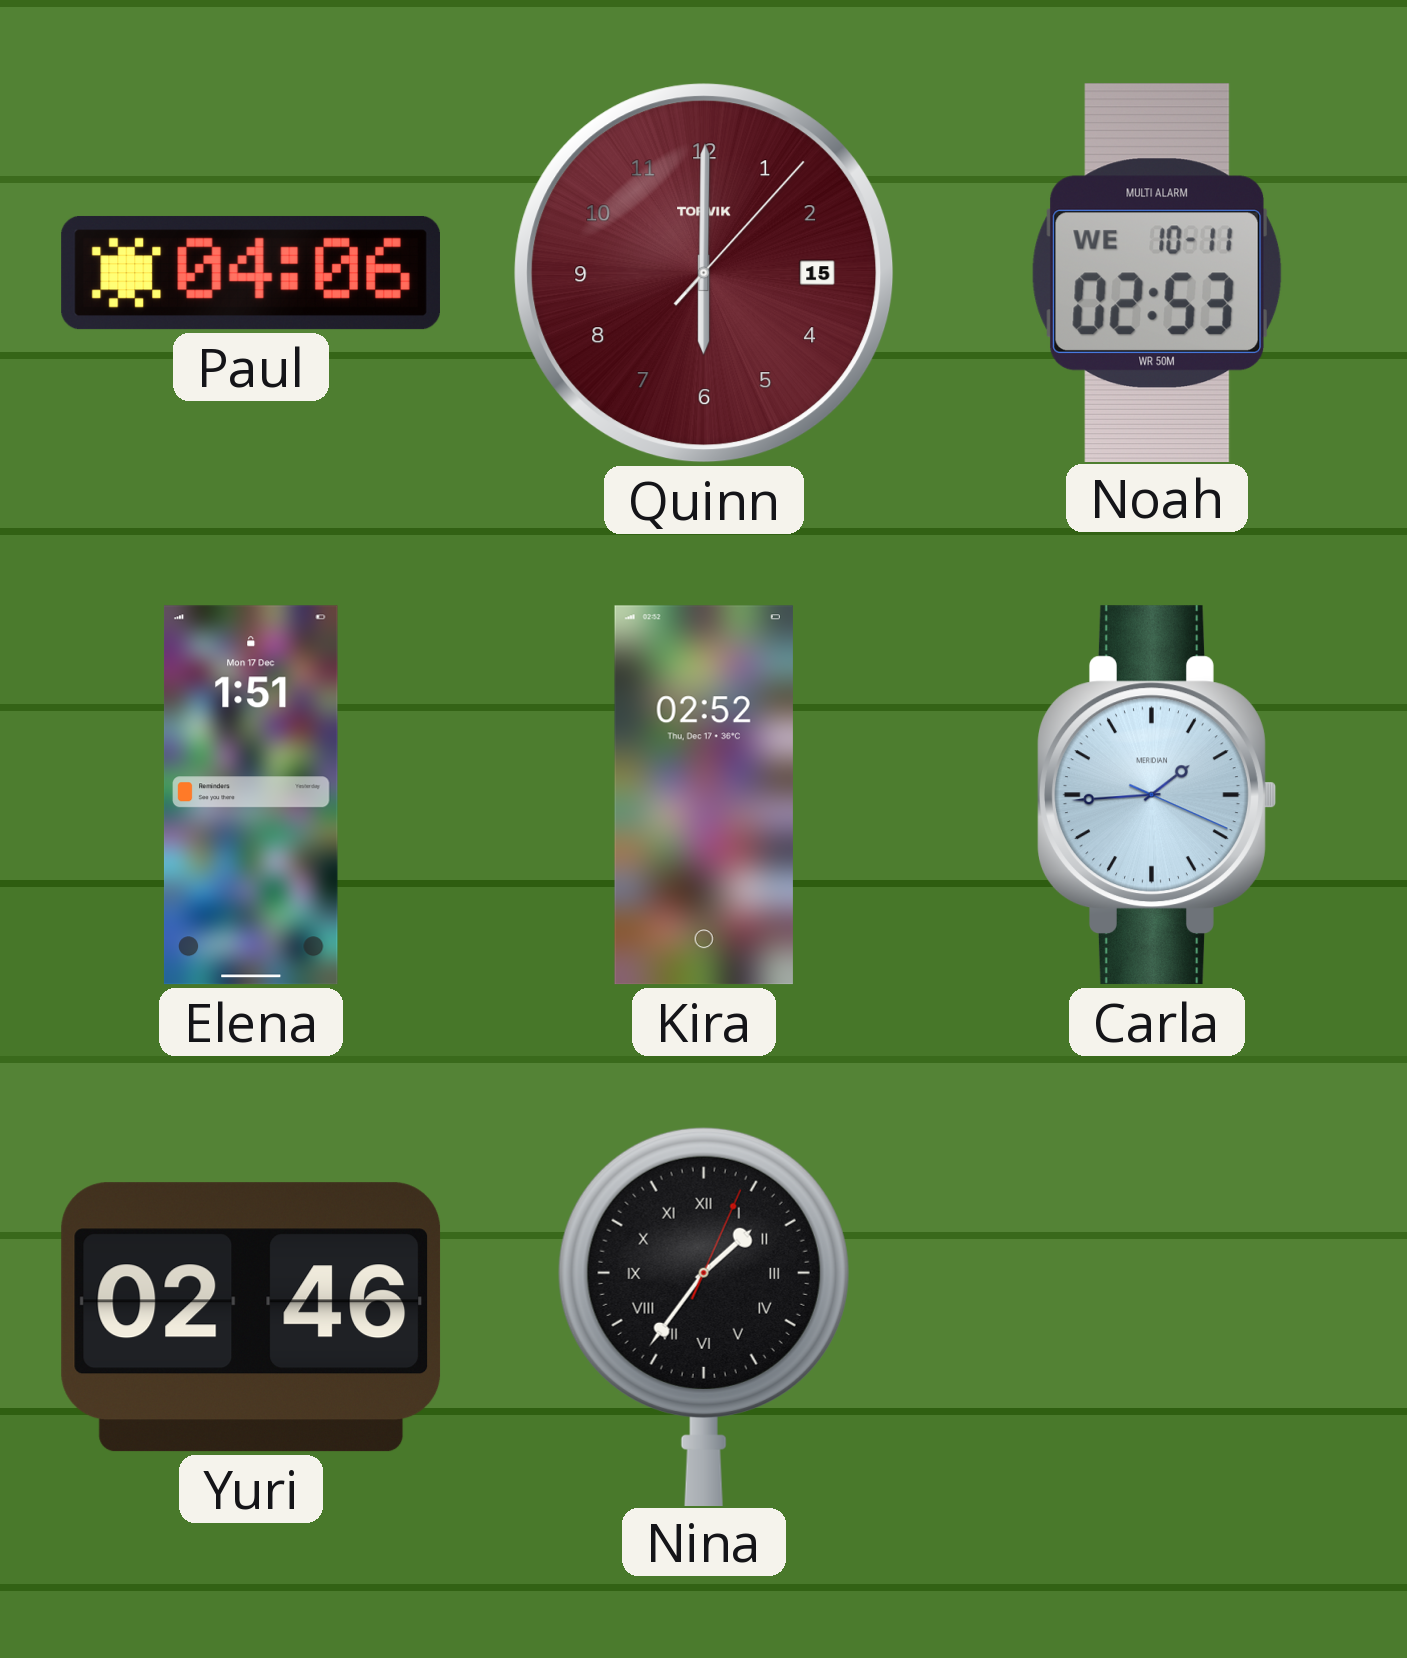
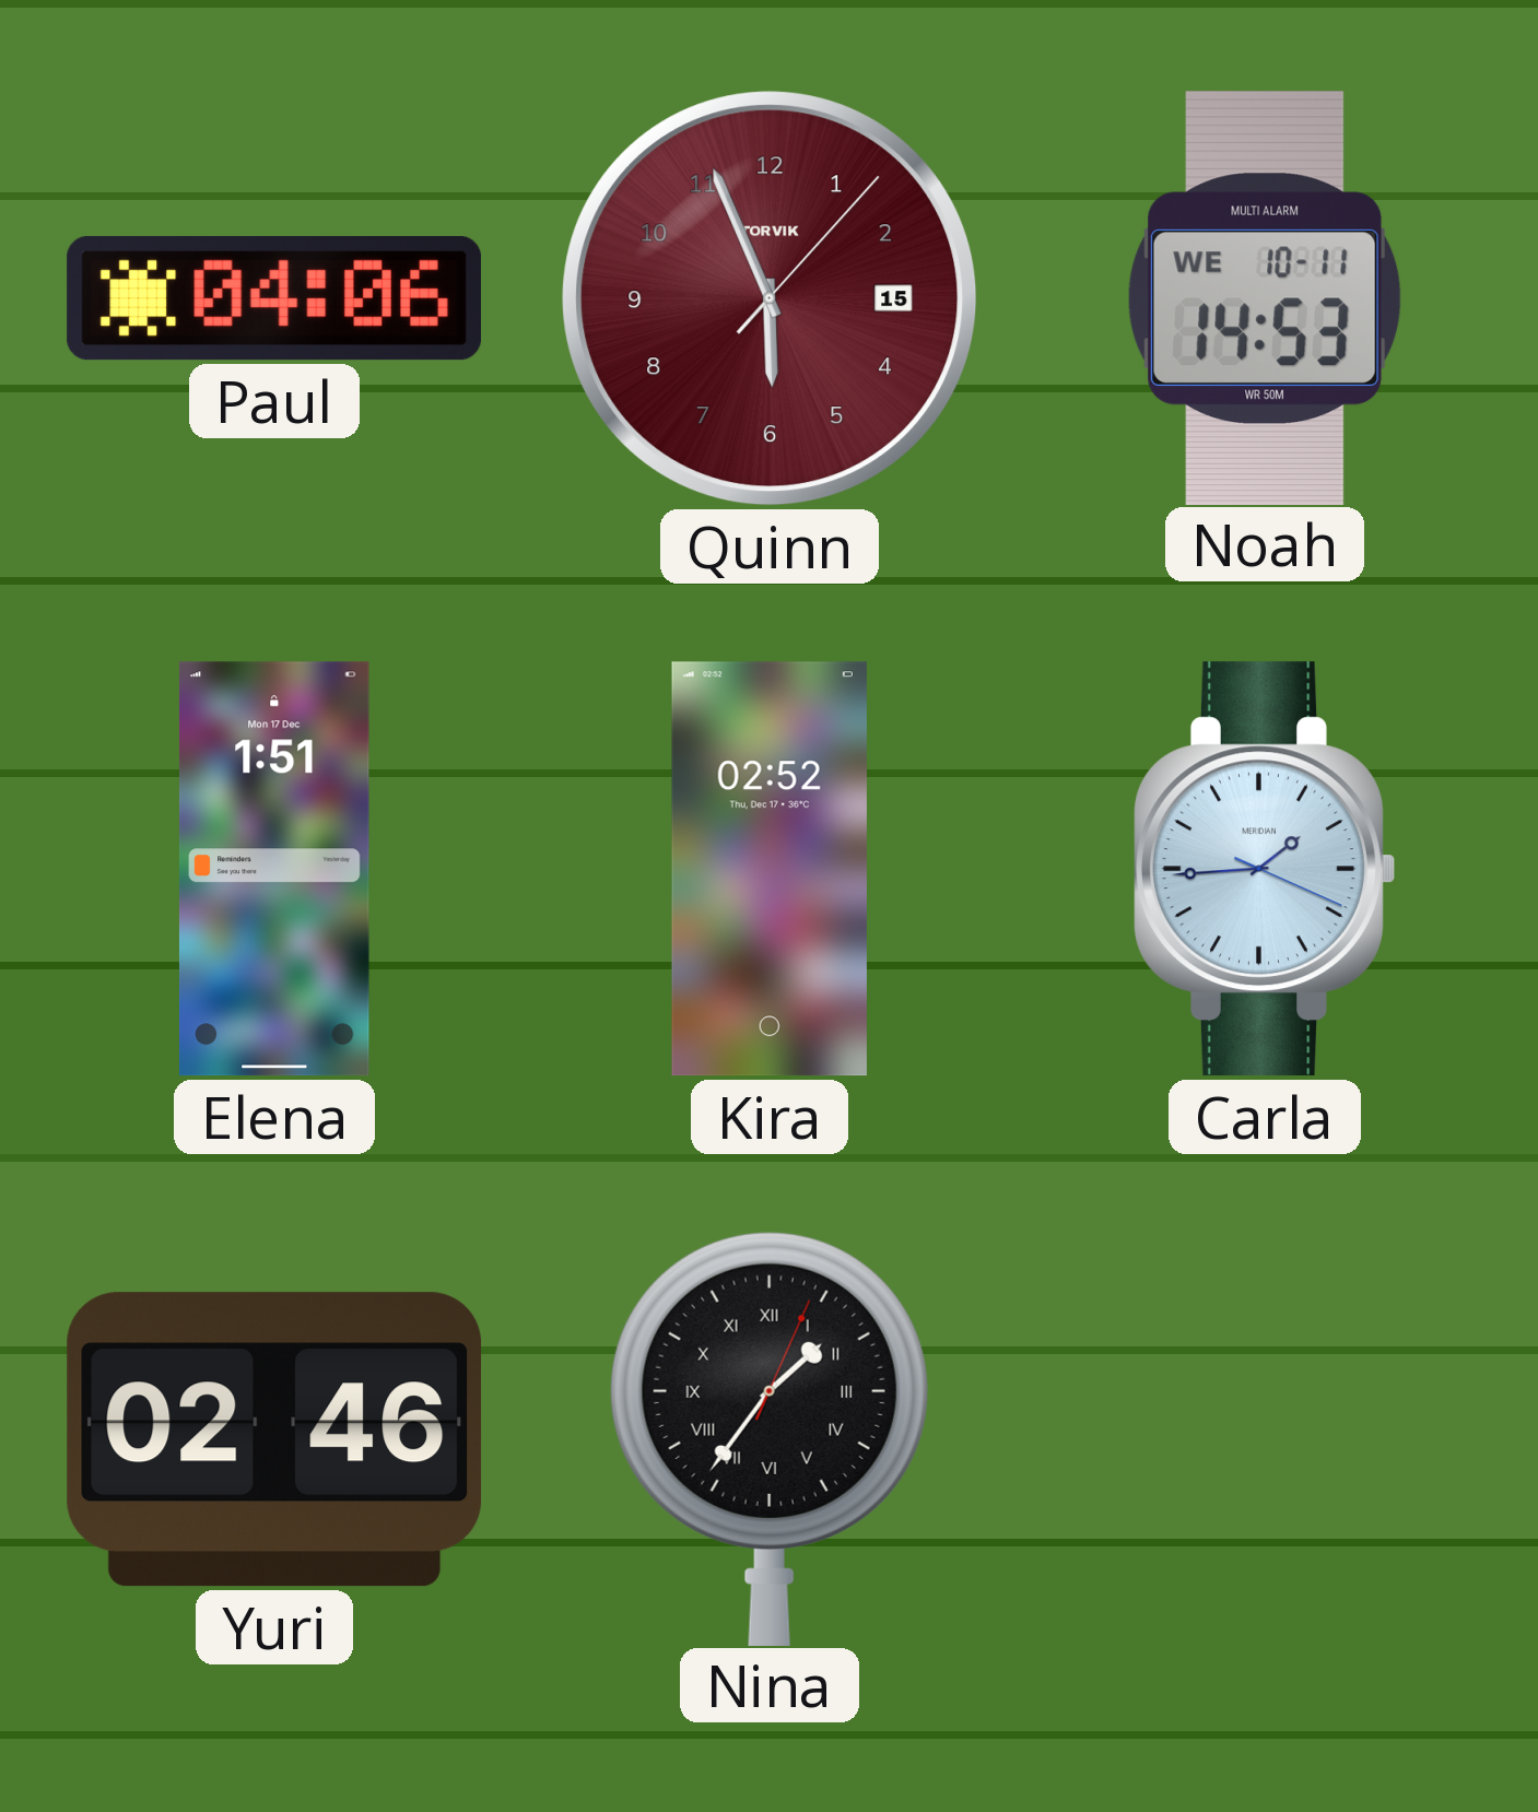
Quinn: 6:00 -> 5:56
Noah: 02:53 -> 14:53
